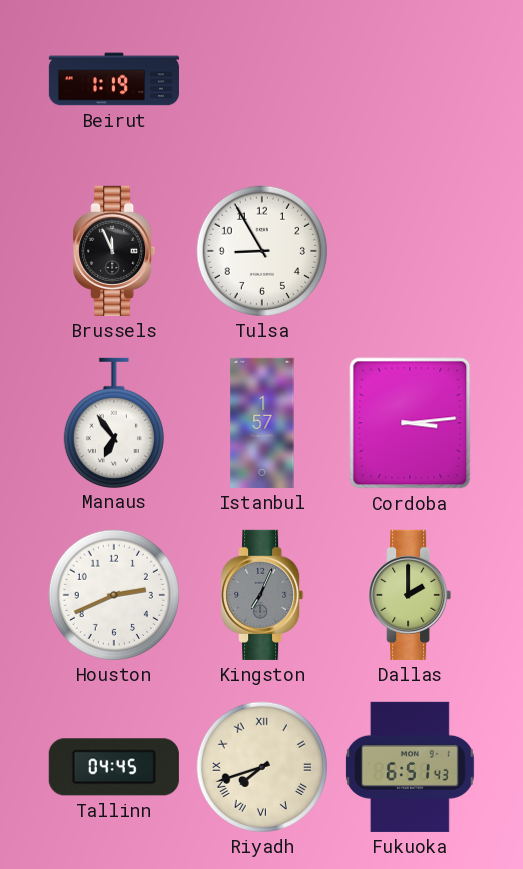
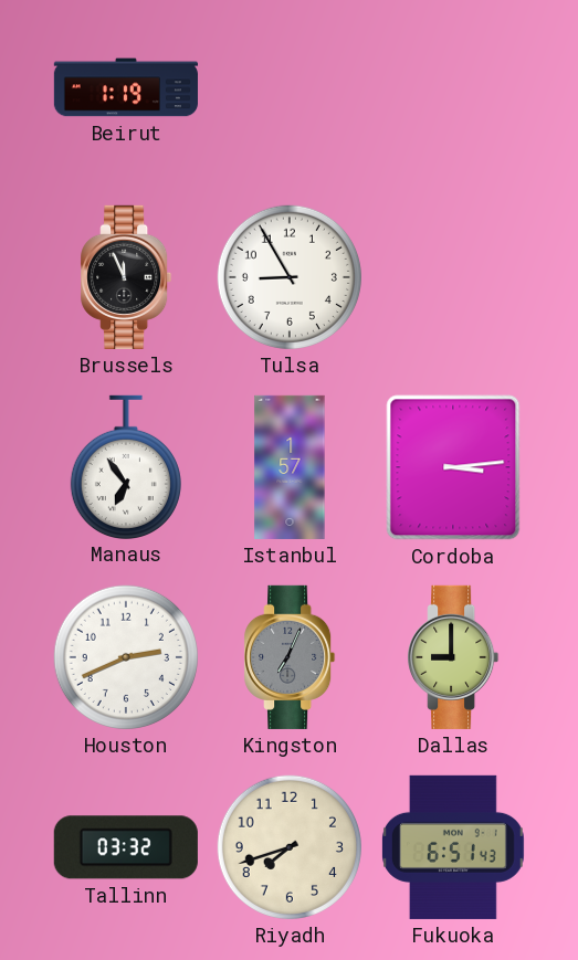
Dallas: 2:00 -> 9:00
Tallinn: 04:45 -> 03:32
Riyadh numerals: Roman -> Arabic
